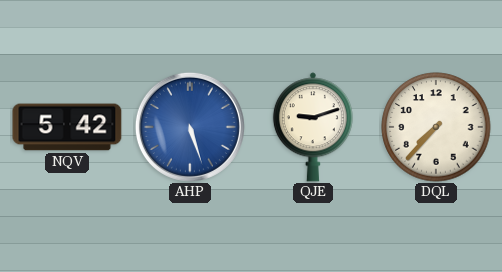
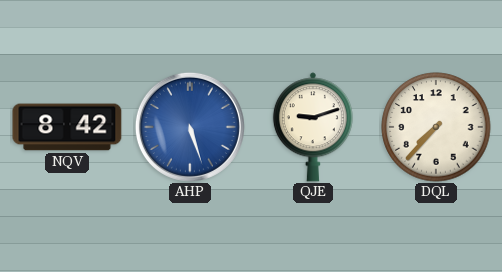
NQV: 5:42 -> 8:42
